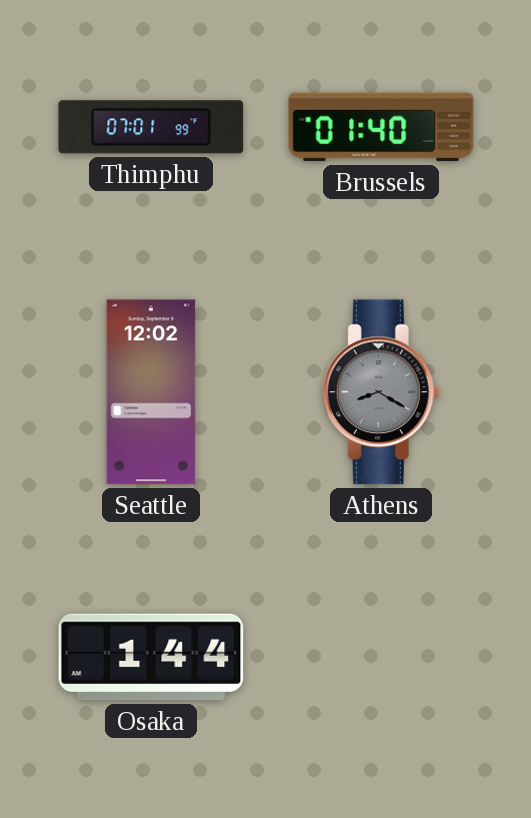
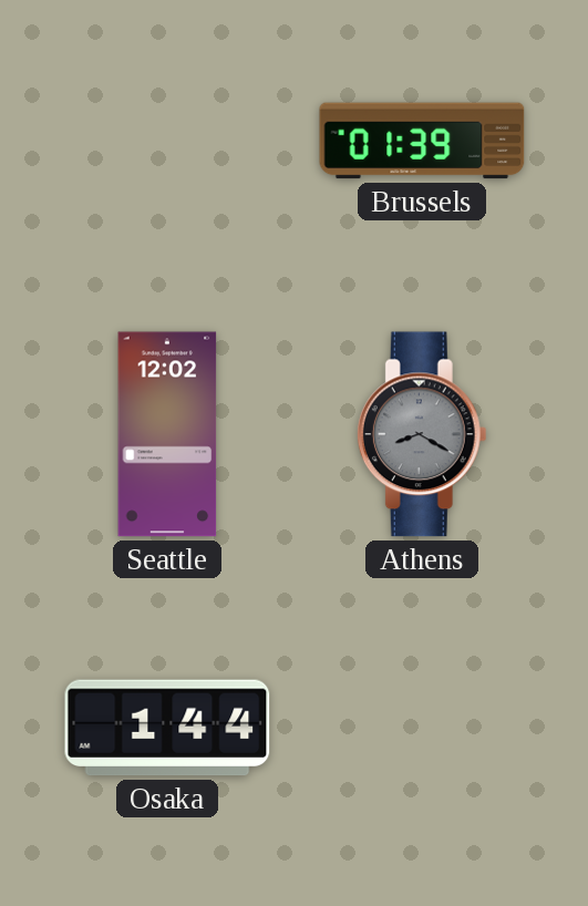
Thimphu: 07:01 -> none
Brussels: 01:40 -> 01:39
